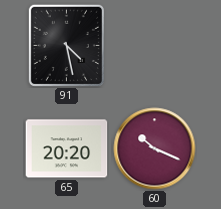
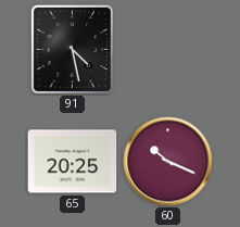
65: 20:20 -> 20:25
